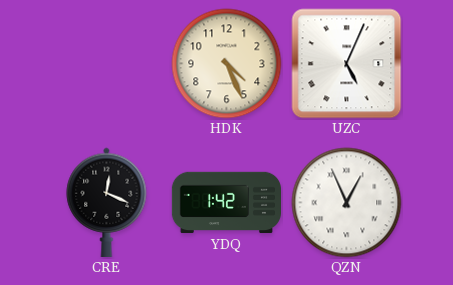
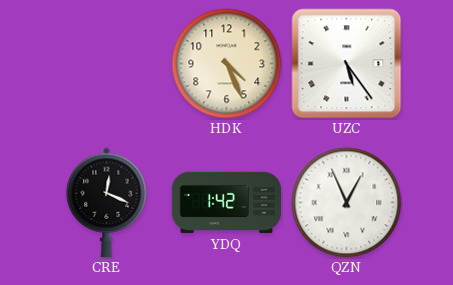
UZC: 5:04 -> 5:24
